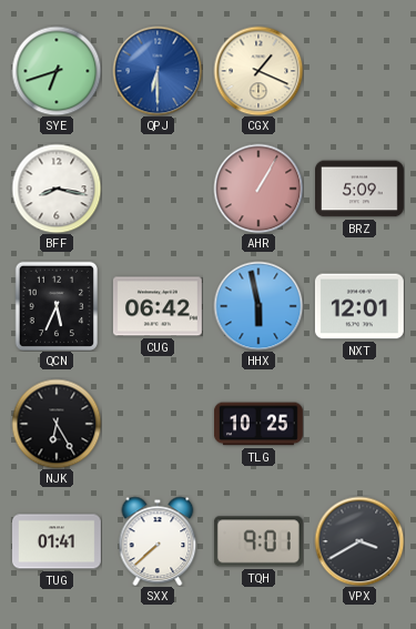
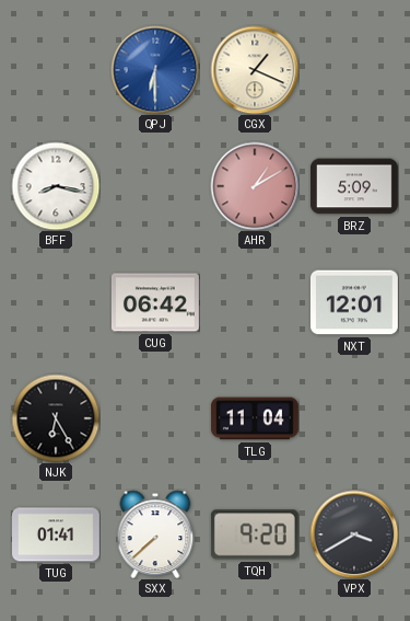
SYE: 6:42 -> none
AHR: 1:05 -> 1:10
QCN: 5:34 -> none
HHX: 5:58 -> none
TLG: 10:25 -> 11:04
TQH: 9:01 -> 9:20
